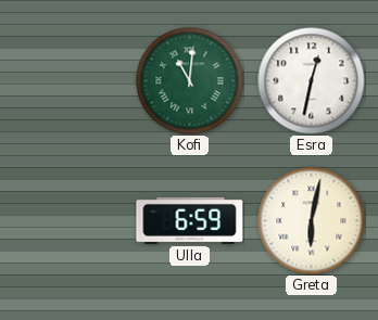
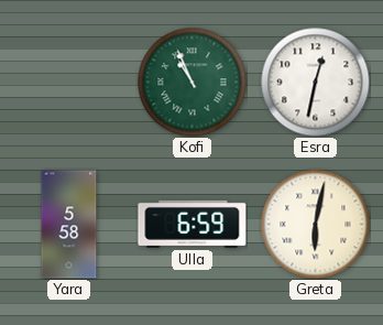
Kofi: 11:01 -> 10:56
Yara: none -> 5:58
